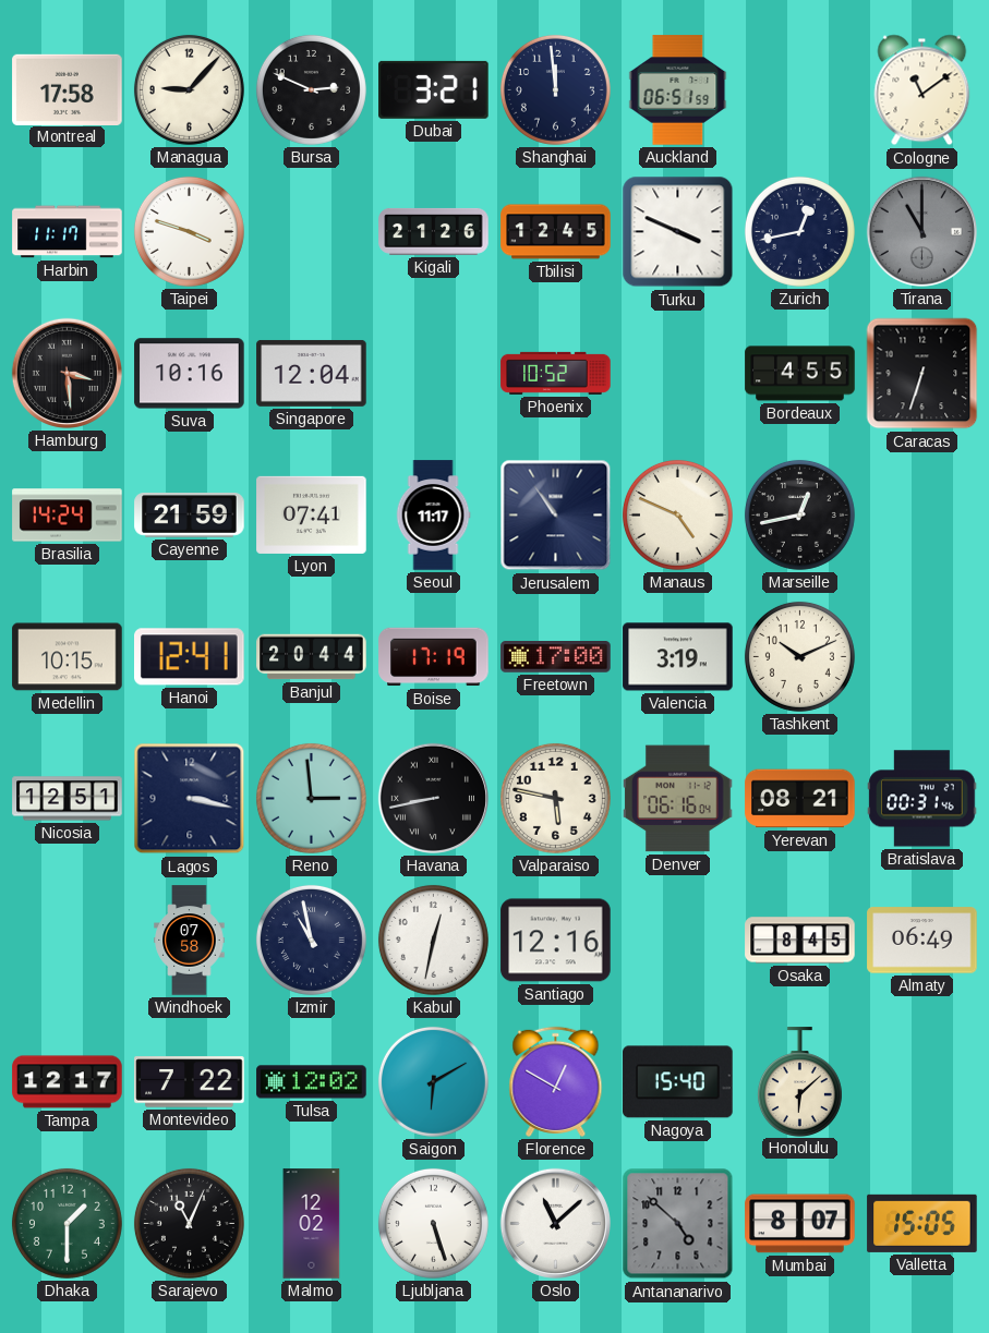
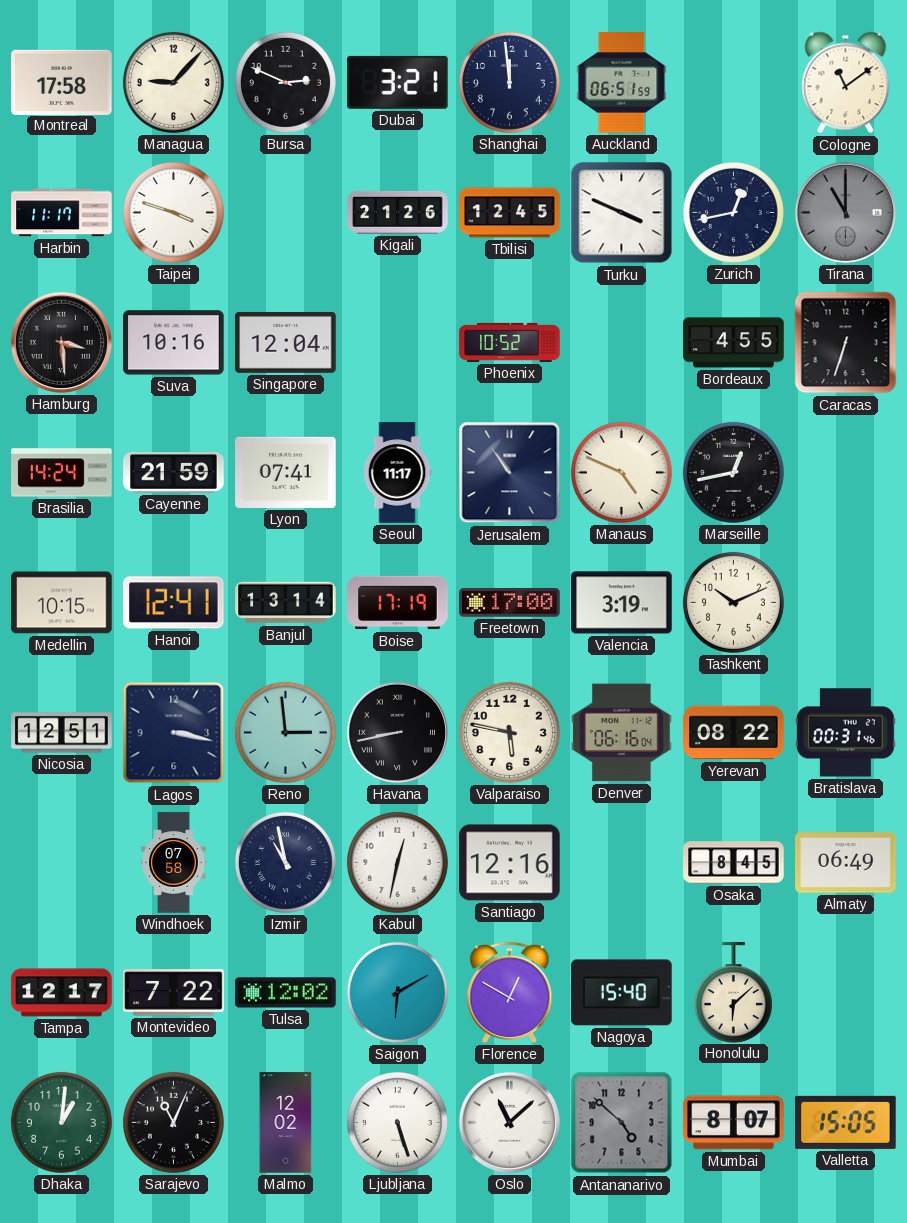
Banjul: 20:44 -> 13:14
Yerevan: 08:21 -> 08:22
Dhaka: 1:30 -> 1:01
